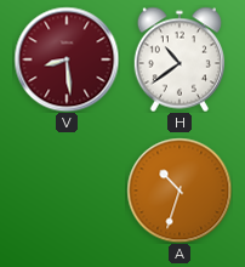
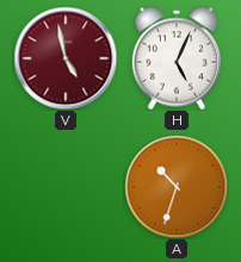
V: 8:29 -> 4:58
H: 10:39 -> 5:04
